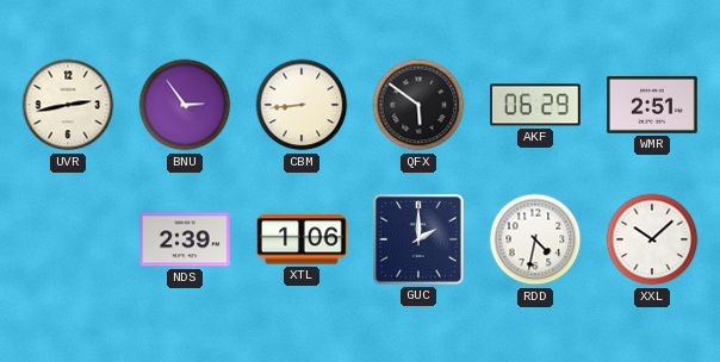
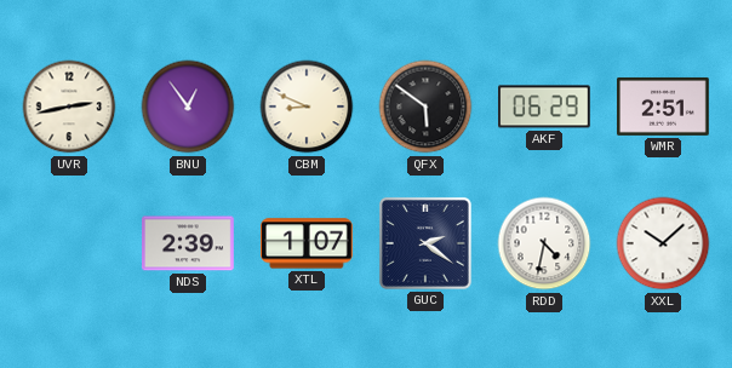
BNU: 2:54 -> 12:54
CBM: 8:44 -> 8:49
XTL: 1:06 -> 1:07
GUC: 2:00 -> 2:21
